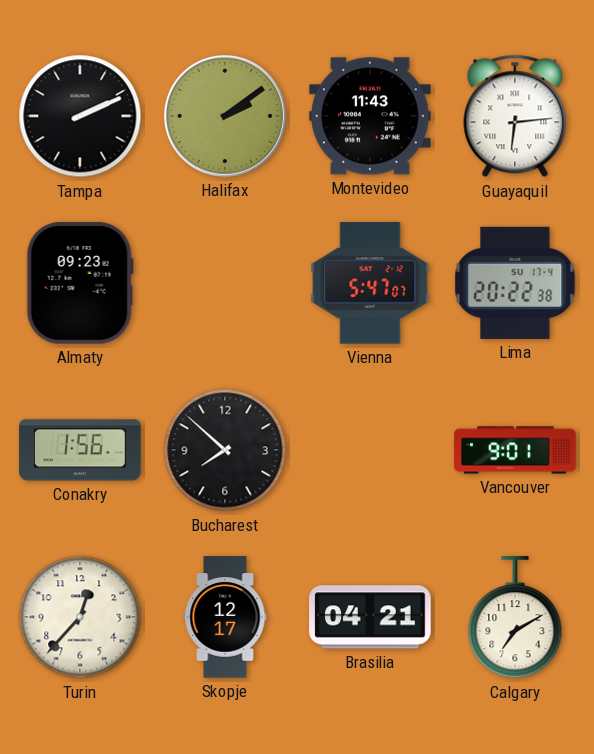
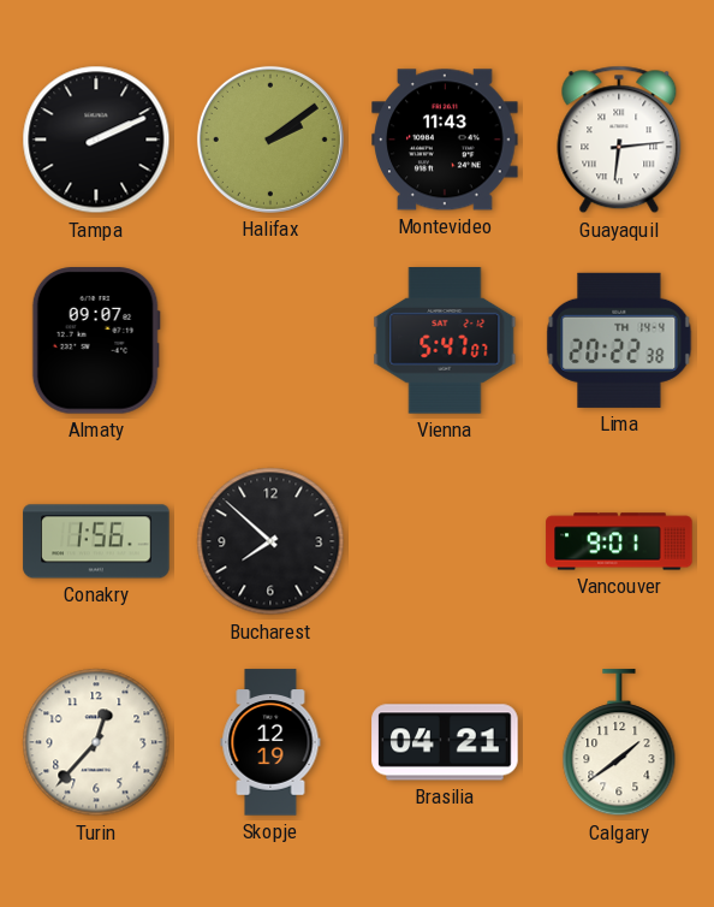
Almaty: 09:23 -> 09:07
Lima date: SU 17-4 -> TH 14-4
Skopje: 12:17 -> 12:19
Calgary: 7:10 -> 1:39
